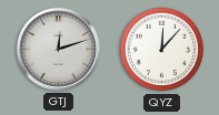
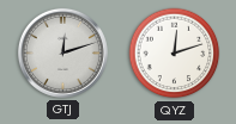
QYZ: 12:07 -> 12:12
